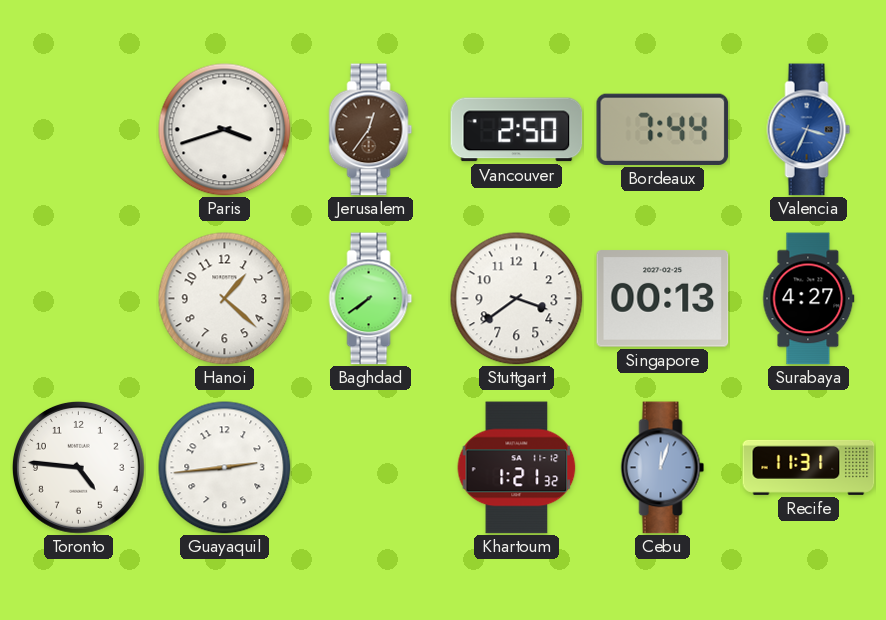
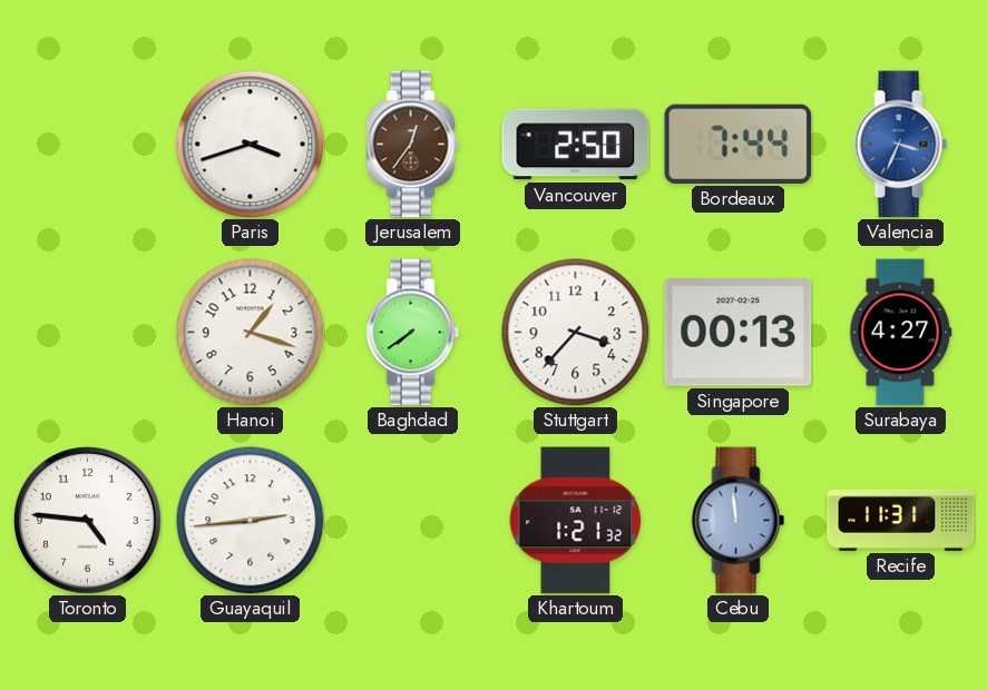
Hanoi: 1:22 -> 1:18
Stuttgart: 3:39 -> 3:37
Cebu: 12:03 -> 11:59
